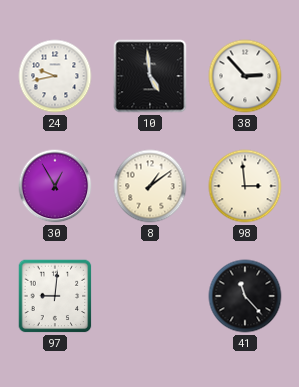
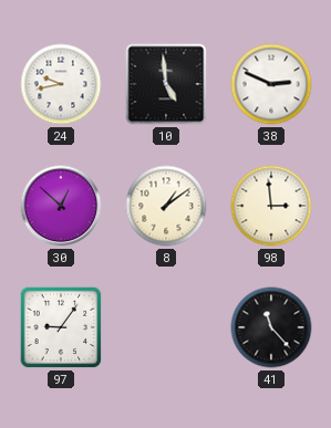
38: 2:53 -> 2:49
30: 12:55 -> 12:52
97: 9:01 -> 9:06
